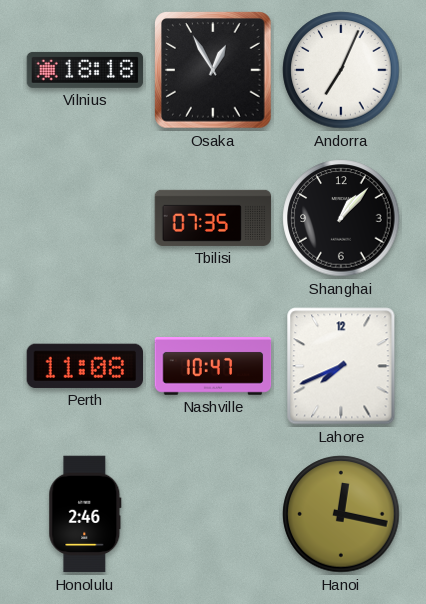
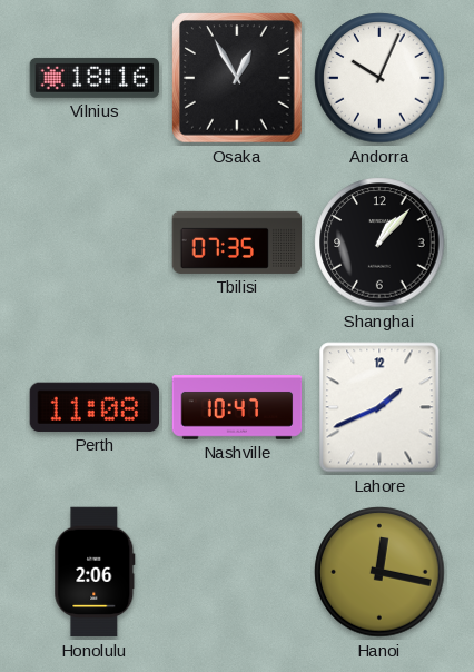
Vilnius: 18:18 -> 18:16
Andorra: 7:04 -> 10:04
Lahore: 7:41 -> 1:41
Honolulu: 2:46 -> 2:06
